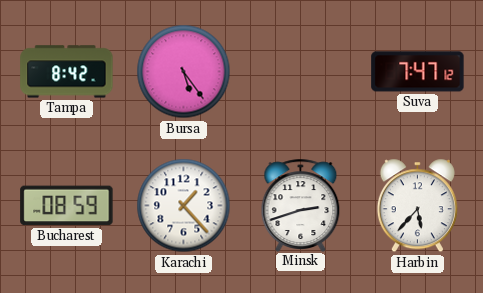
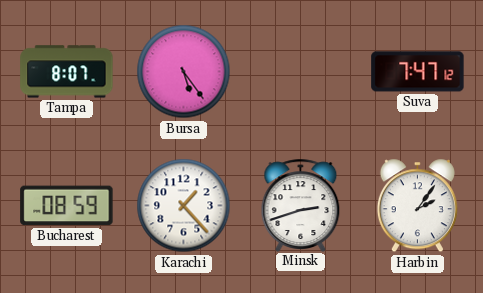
Tampa: 8:42 -> 8:07
Harbin: 5:37 -> 2:06
